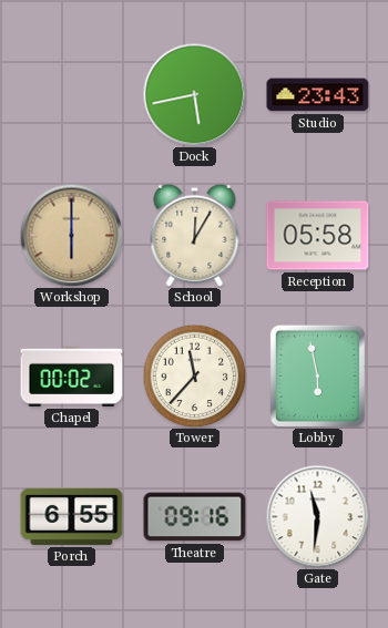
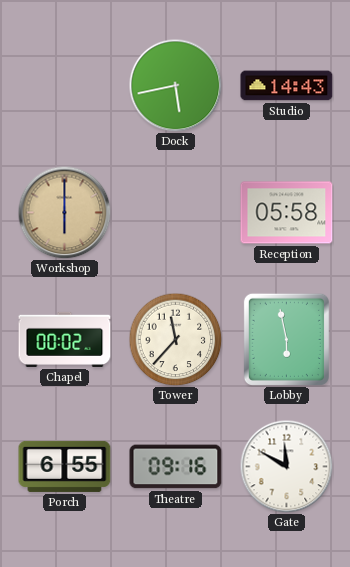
Studio: 23:43 -> 14:43
School: 12:05 -> none
Gate: 11:31 -> 11:50
